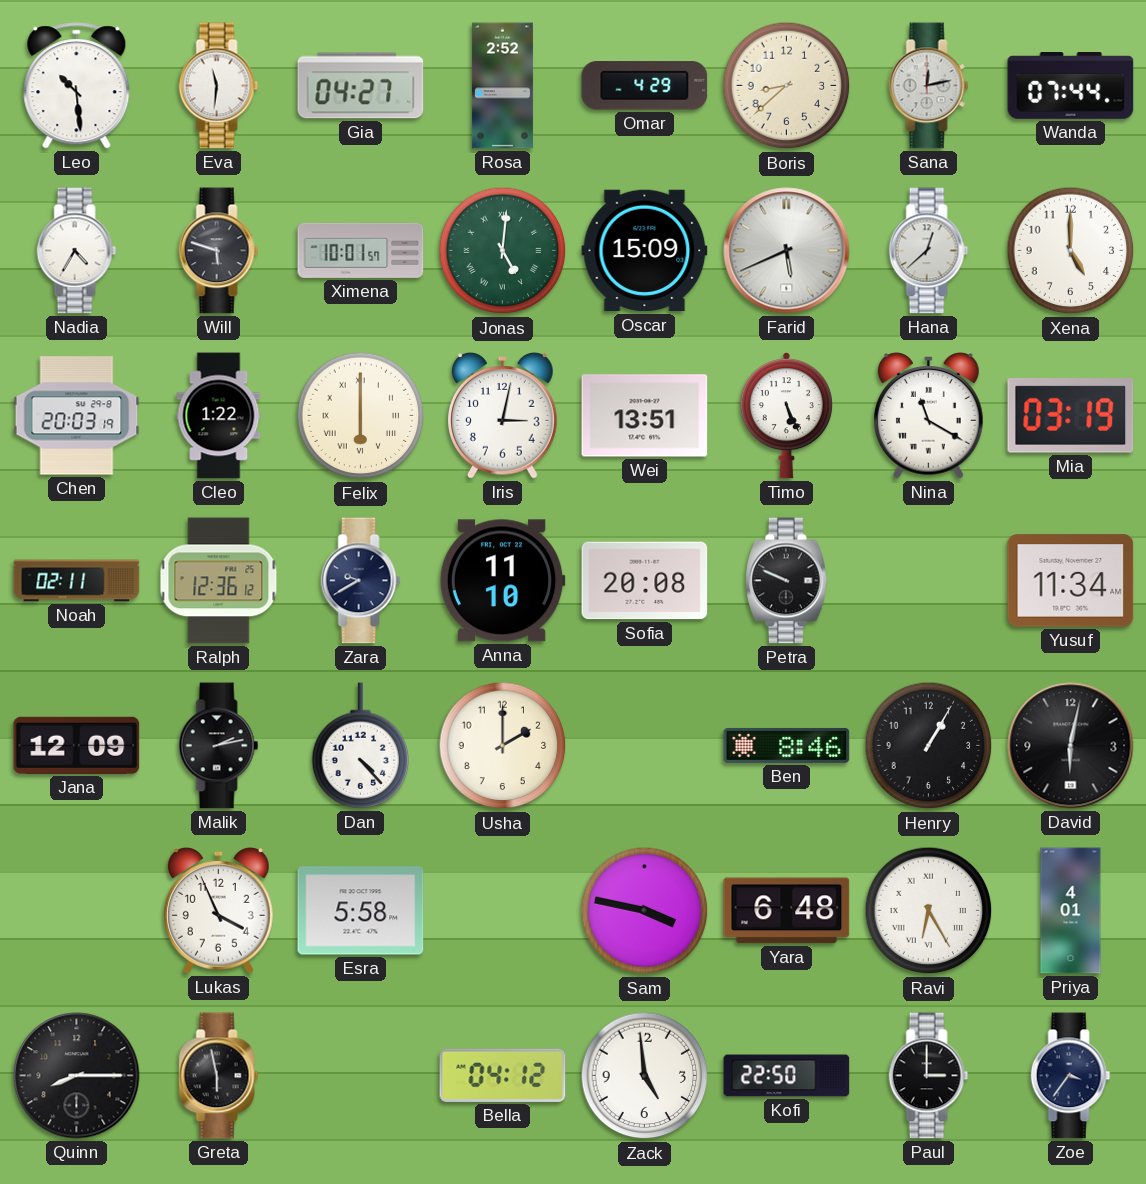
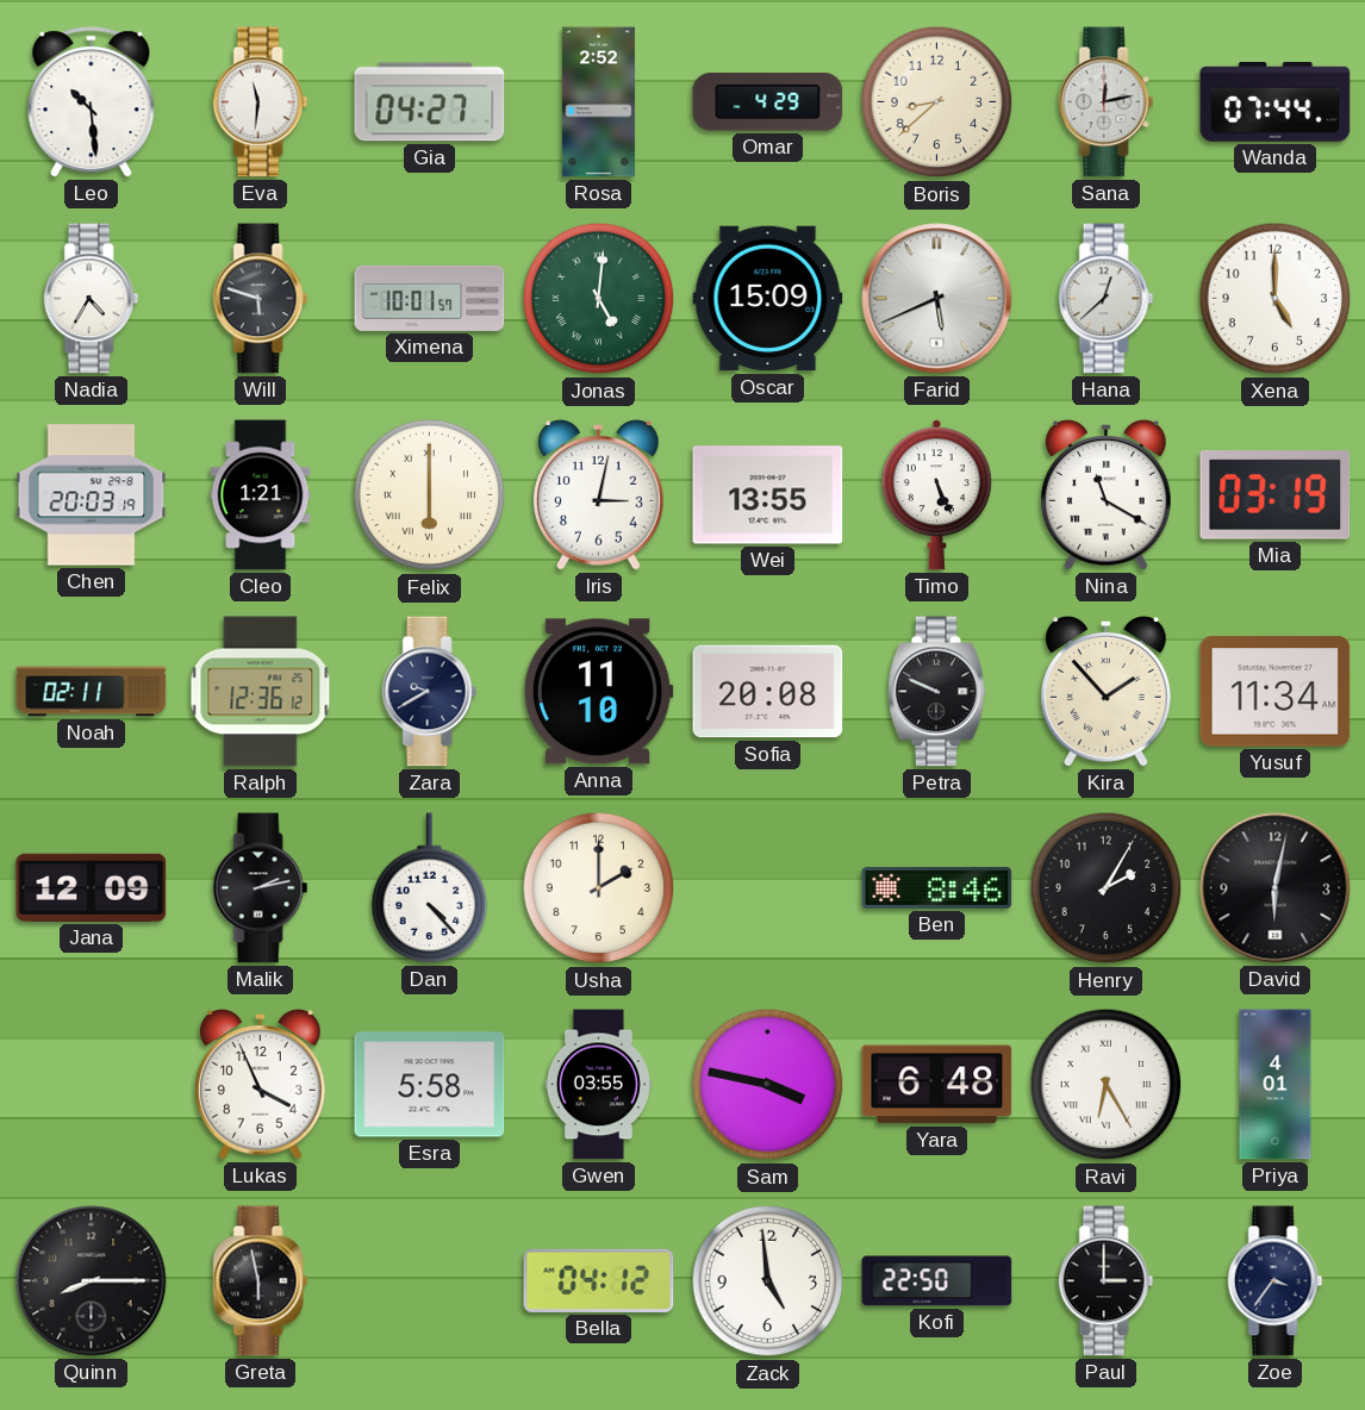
Cleo: 1:22 -> 1:21
Wei: 13:51 -> 13:55
Kira: none -> 1:53
Henry: 1:05 -> 2:05
Gwen: none -> 03:55
